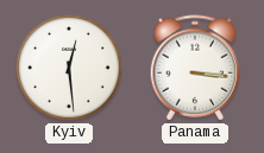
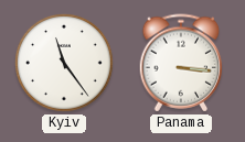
Kyiv: 12:29 -> 11:24
